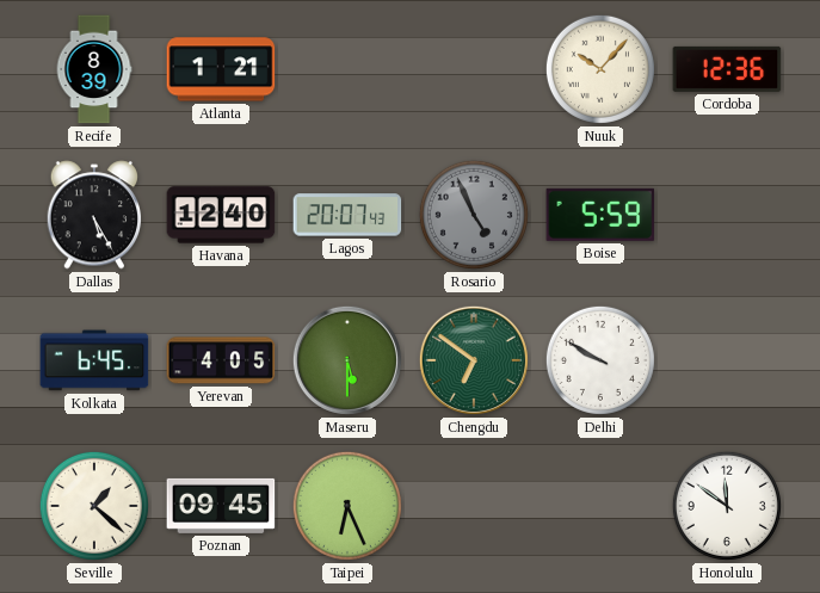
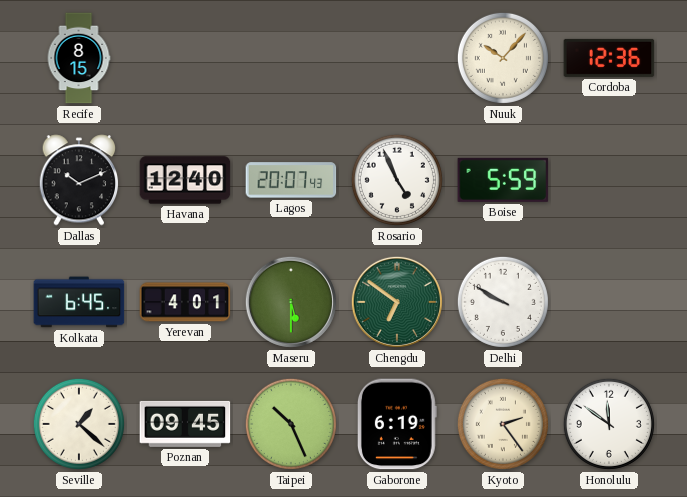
Recife: 8:39 -> 8:15
Atlanta: 1:21 -> none
Dallas: 5:25 -> 10:11
Rosario dial: grey -> white
Yerevan: 4:05 -> 4:01
Taipei: 6:26 -> 10:26
Gaborone: none -> 6:19
Kyoto: none -> 2:24
